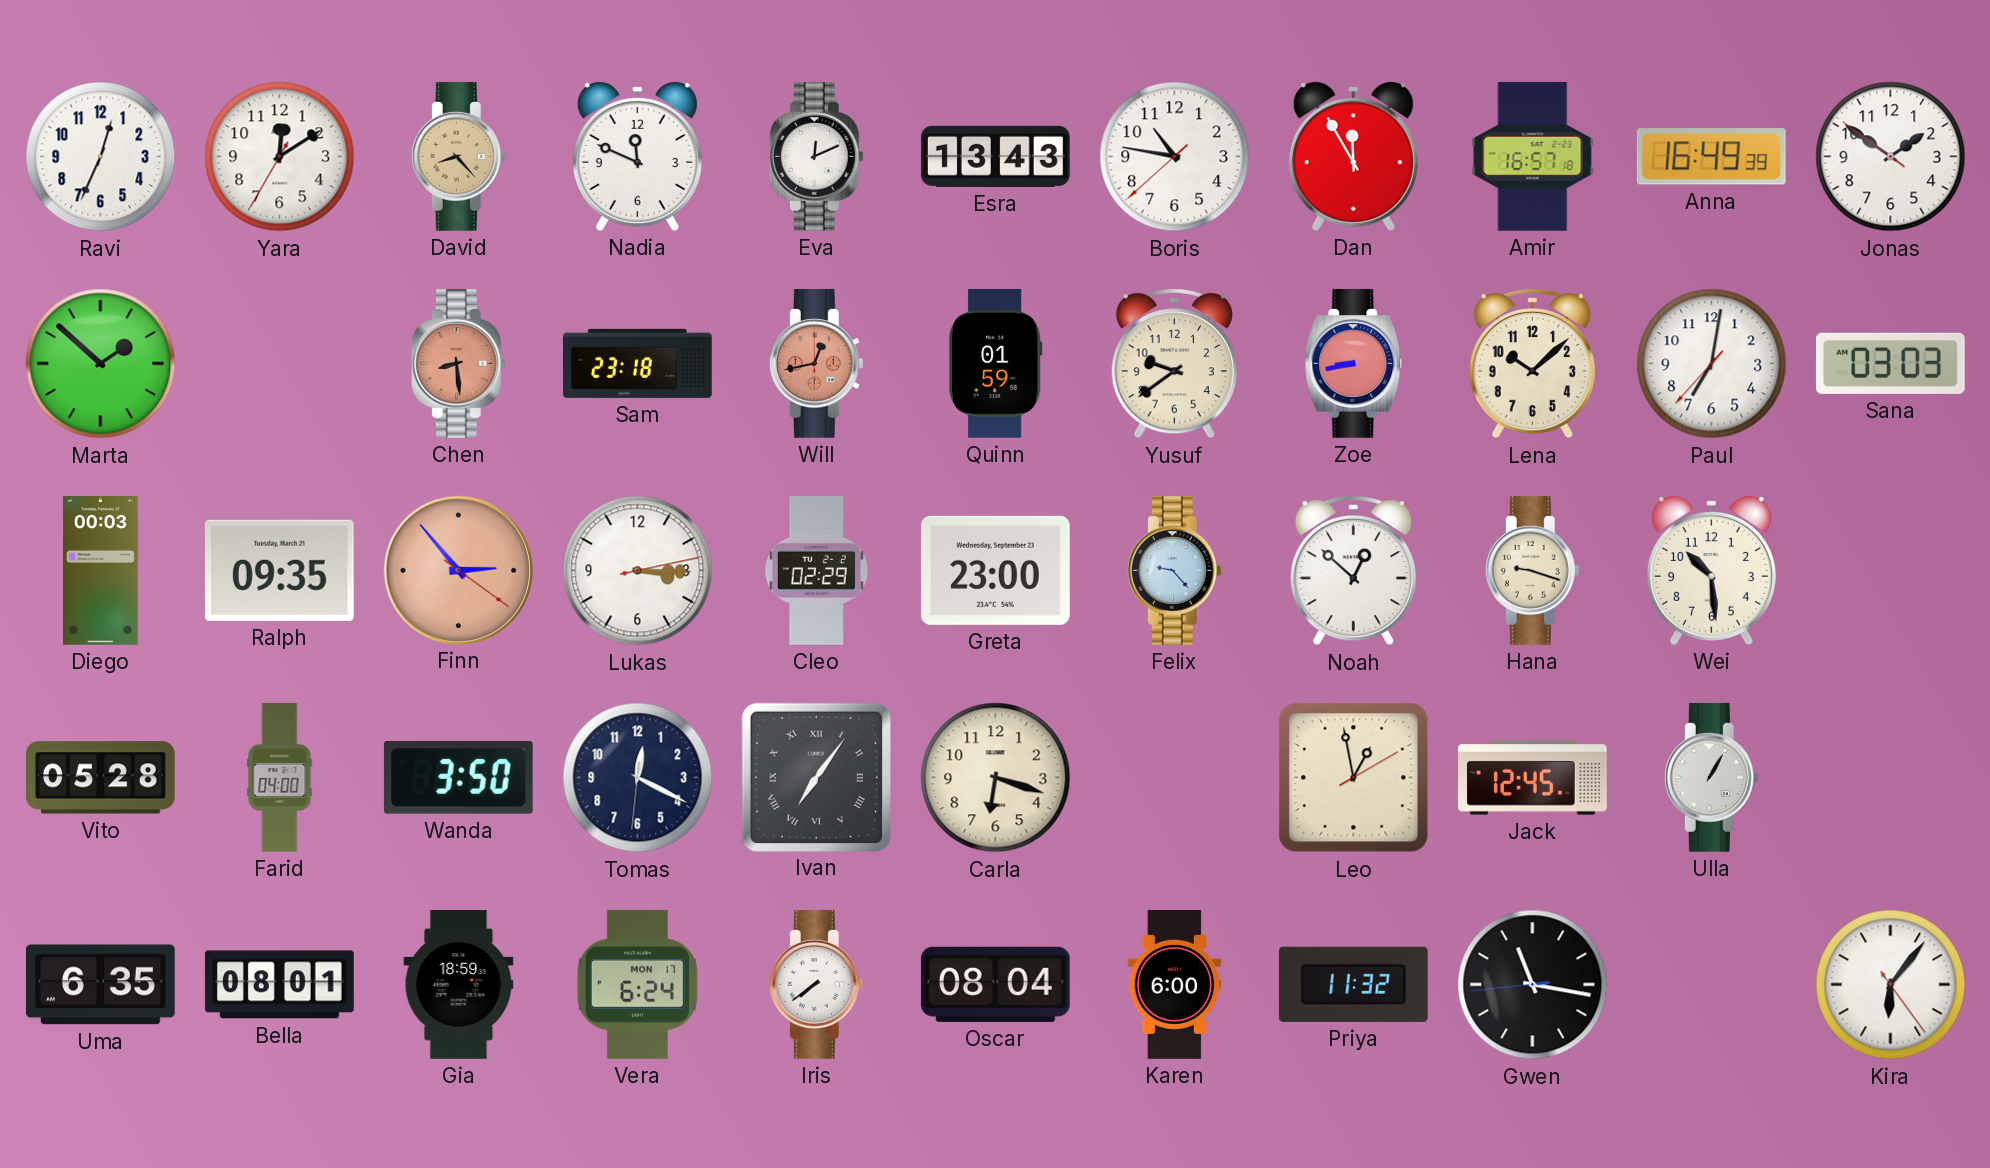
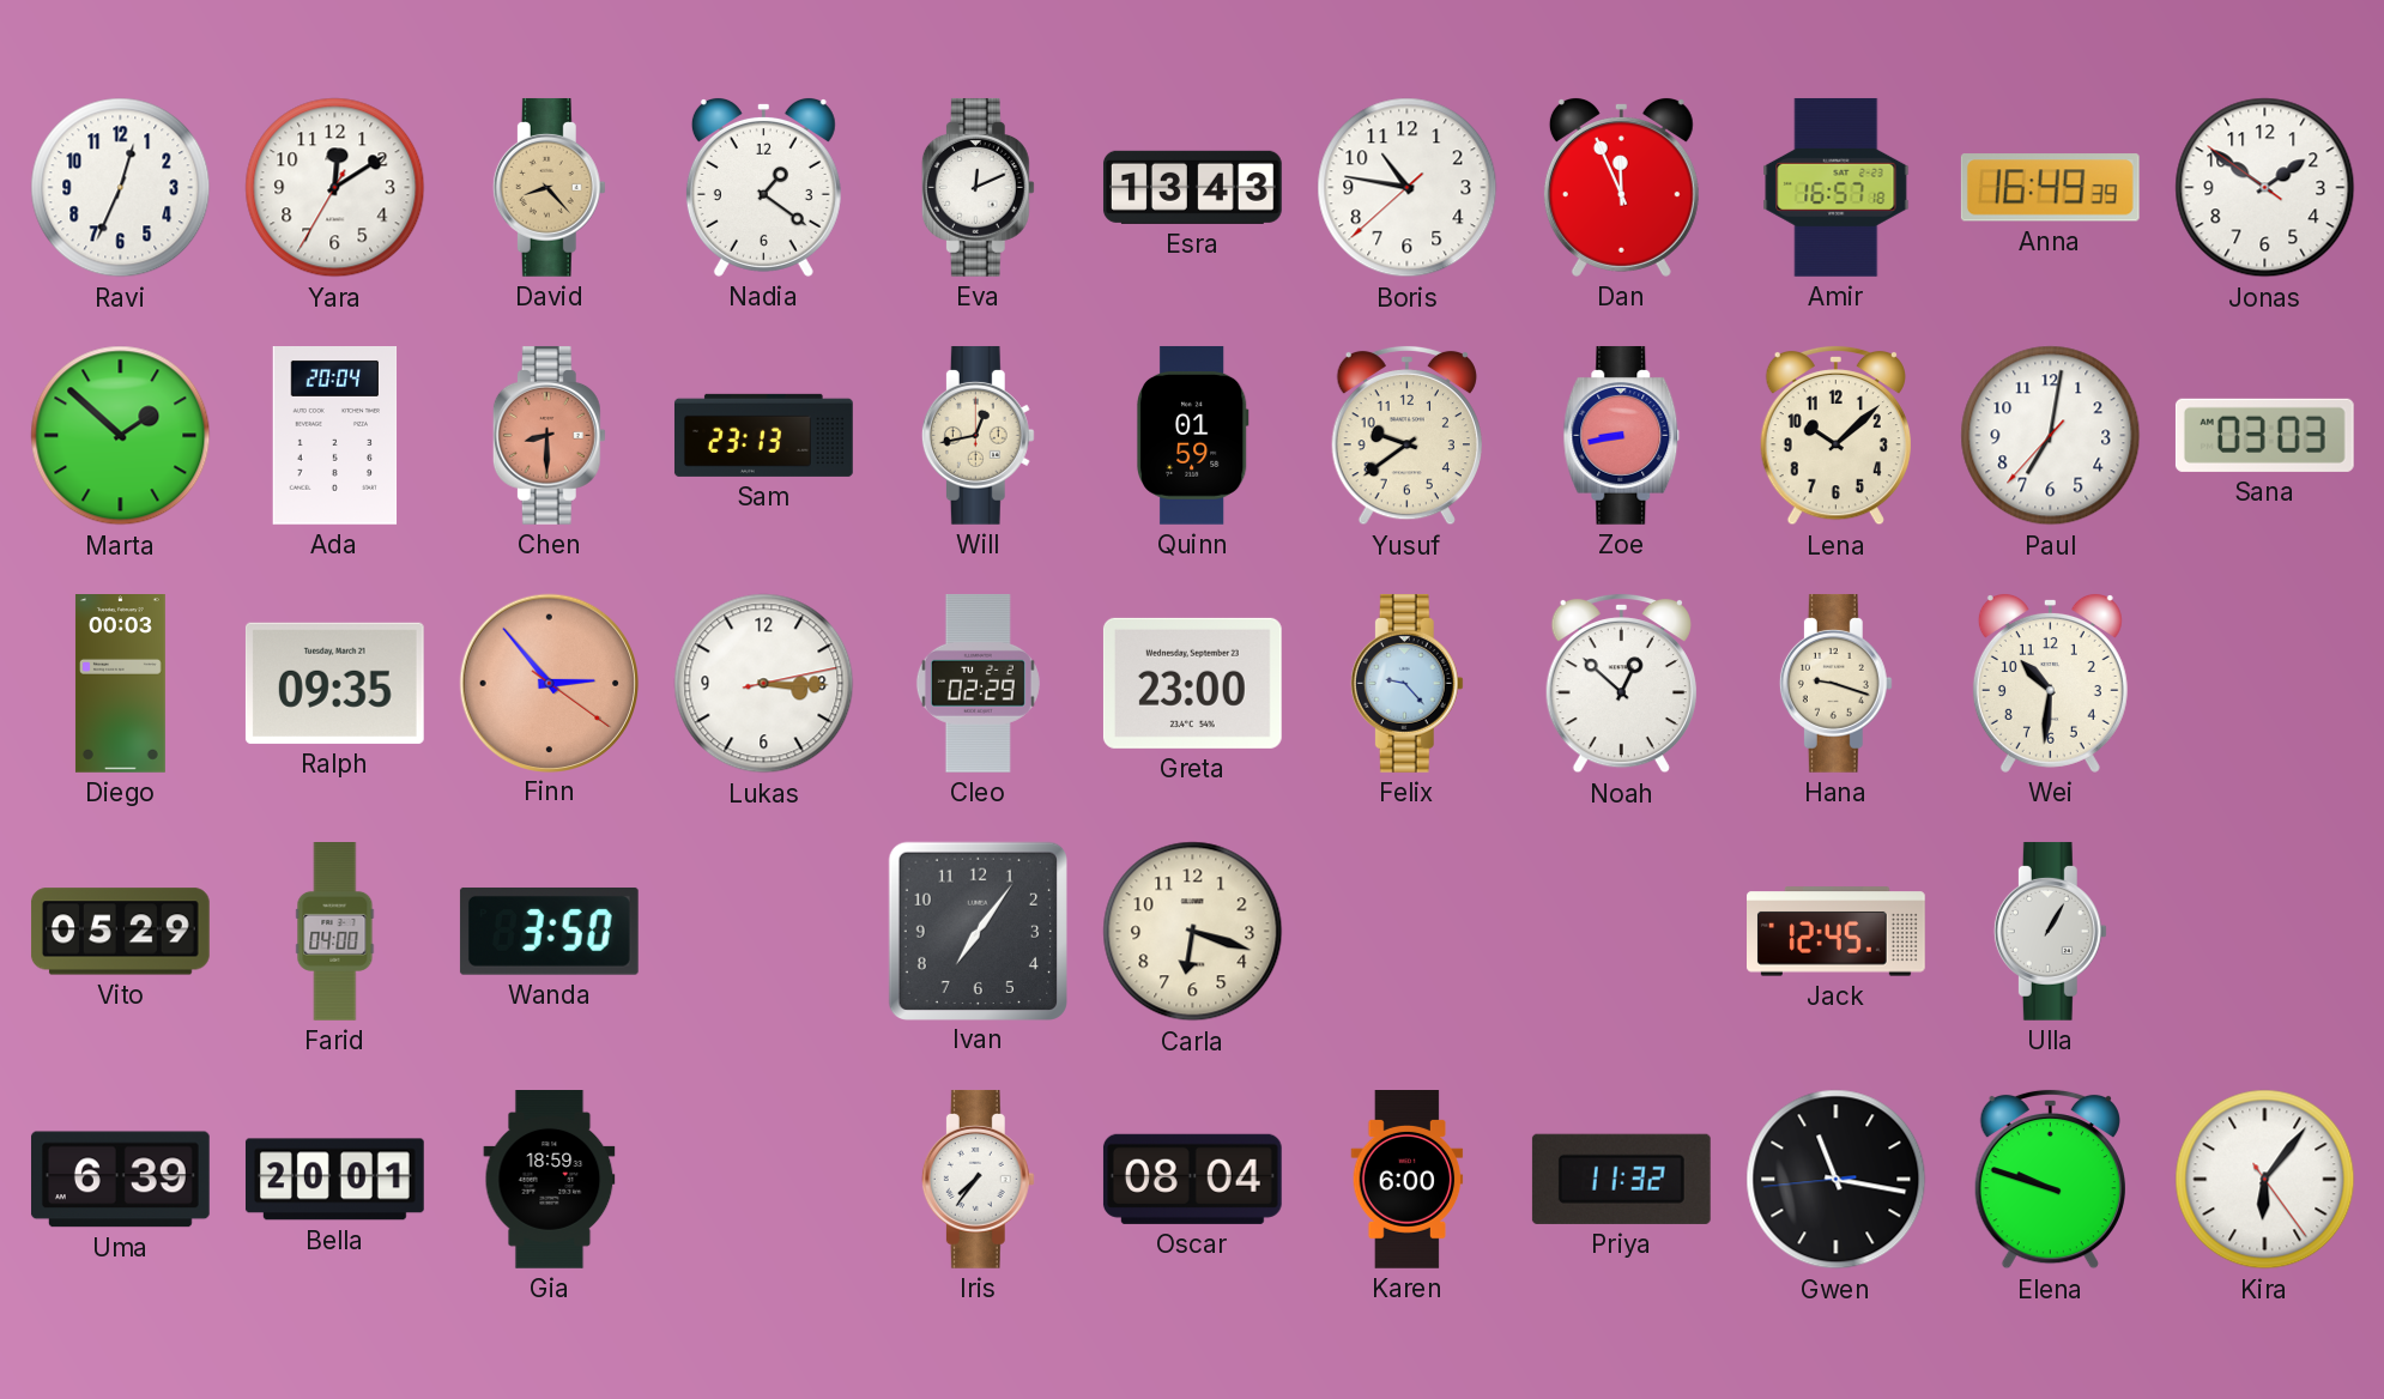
Nadia: 11:49 -> 1:21
Dan: 11:55 -> 11:56
Ada: none -> 20:04
Chen: 8:29 -> 8:30
Sam: 23:18 -> 23:13
Will dial: salmon -> cream
Wei: 10:29 -> 10:31
Vito: 05:28 -> 05:29
Tomas: 12:19 -> none
Ivan numerals: Roman -> Arabic
Leo: 12:58 -> none
Uma: 6:35 -> 6:39
Bella: 08:01 -> 20:01
Vera: 6:24 -> none
Iris: 7:39 -> 7:36
Elena: none -> 9:48
